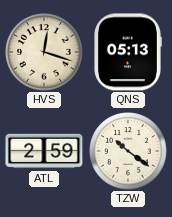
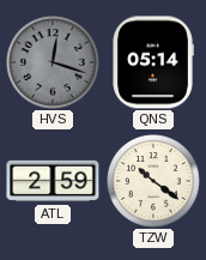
HVS dial: cream -> grey
QNS: 05:13 -> 05:14
